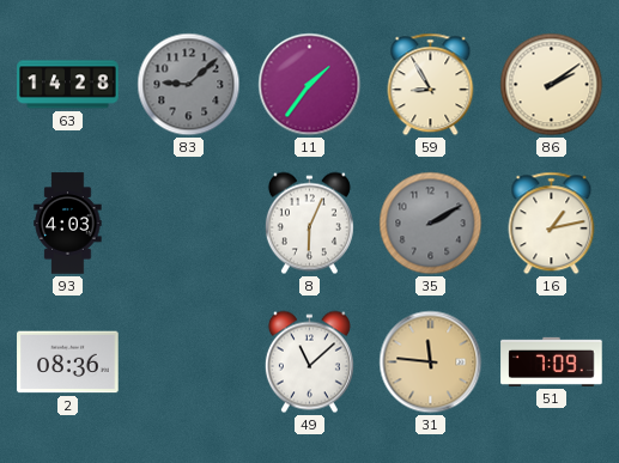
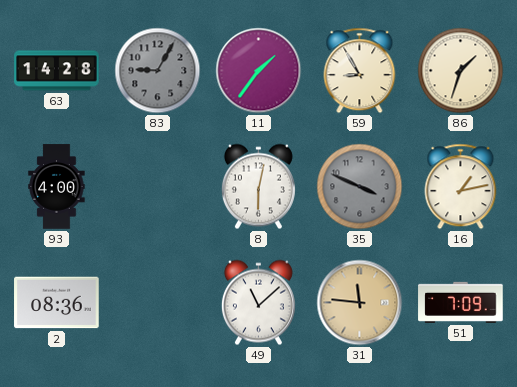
83: 9:08 -> 9:05
86: 2:09 -> 1:33
93: 4:03 -> 4:00
8: 6:04 -> 6:02
35: 2:10 -> 3:49
